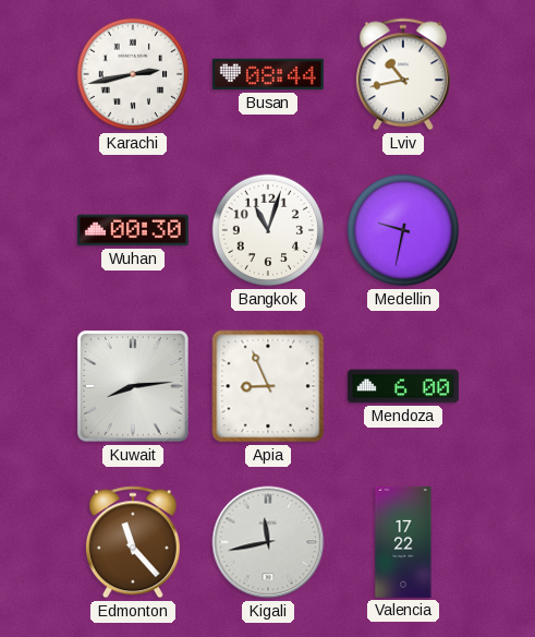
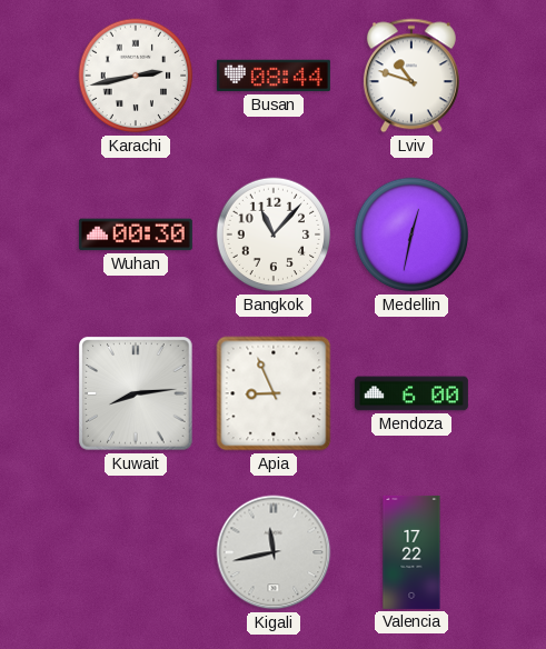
Lviv: 10:43 -> 10:48
Bangkok: 11:03 -> 11:07
Medellin: 9:32 -> 12:32
Edmonton: 11:23 -> none
